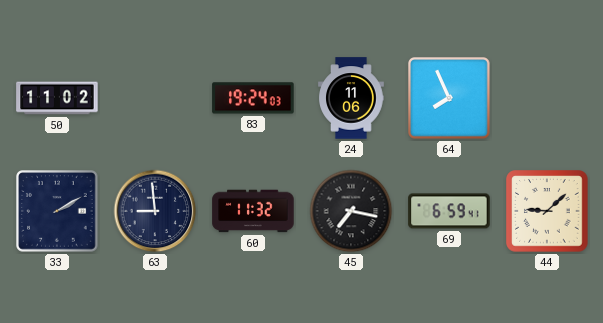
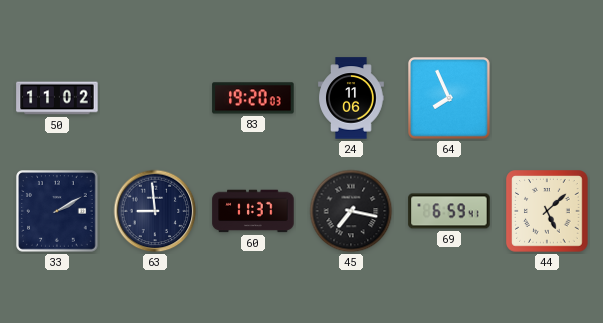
83: 19:24 -> 19:20
60: 11:32 -> 11:37
44: 9:08 -> 5:08
